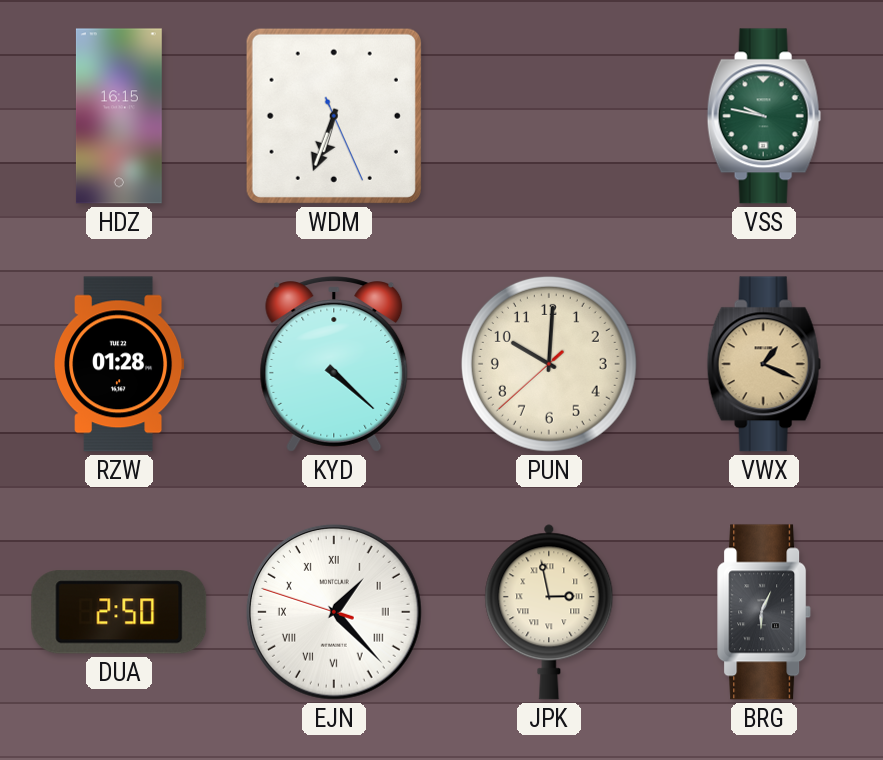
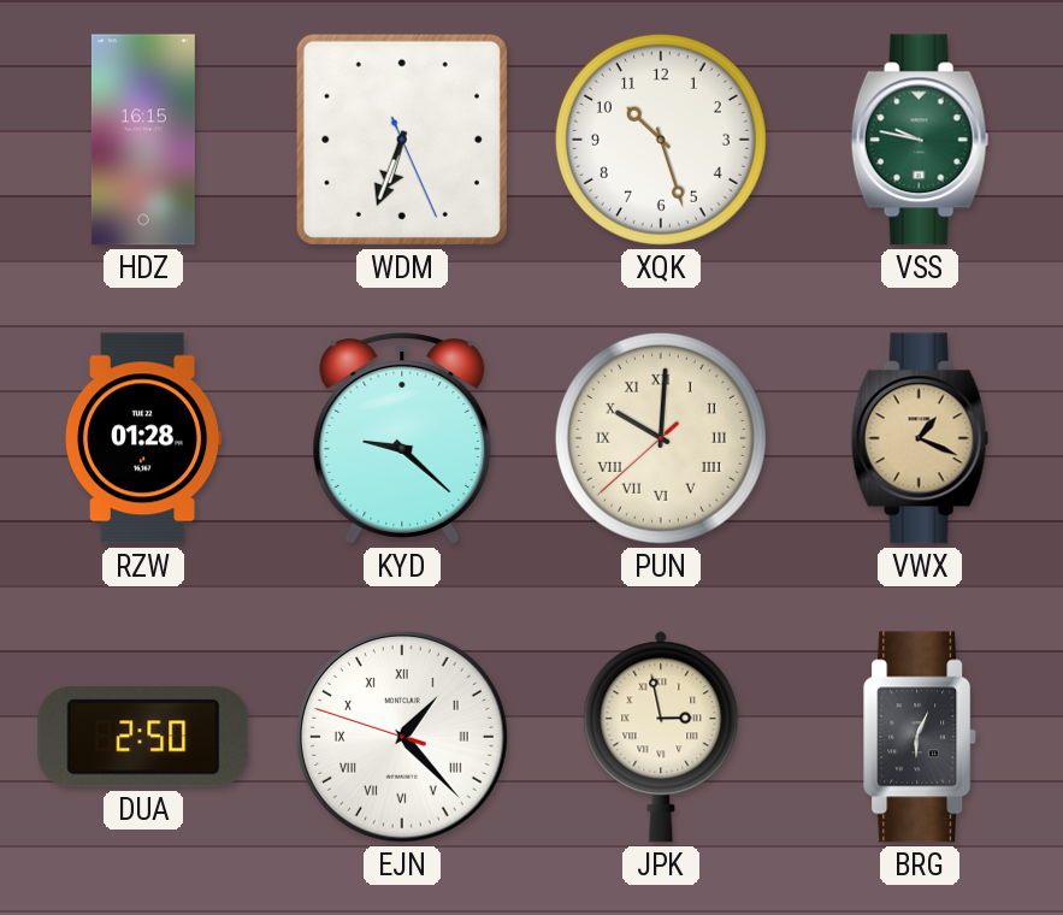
XQK: none -> 10:27
KYD: 4:22 -> 9:22
PUN numerals: Arabic -> Roman
